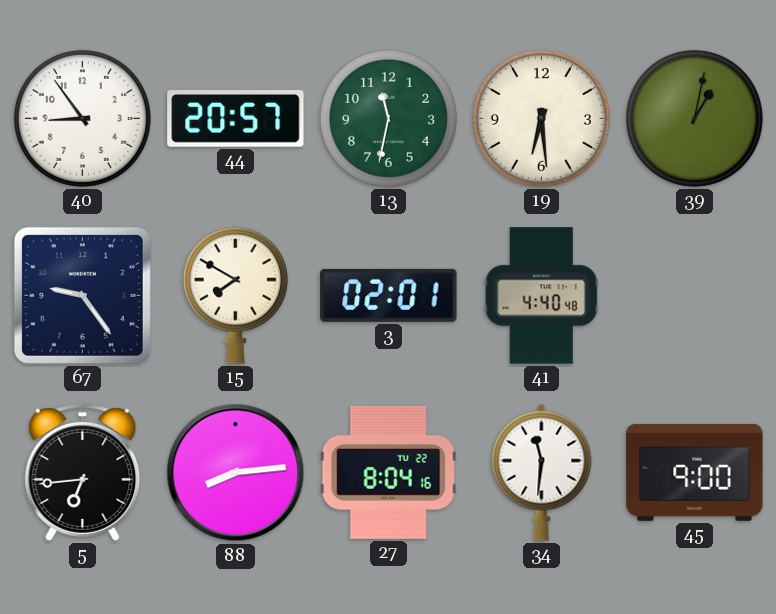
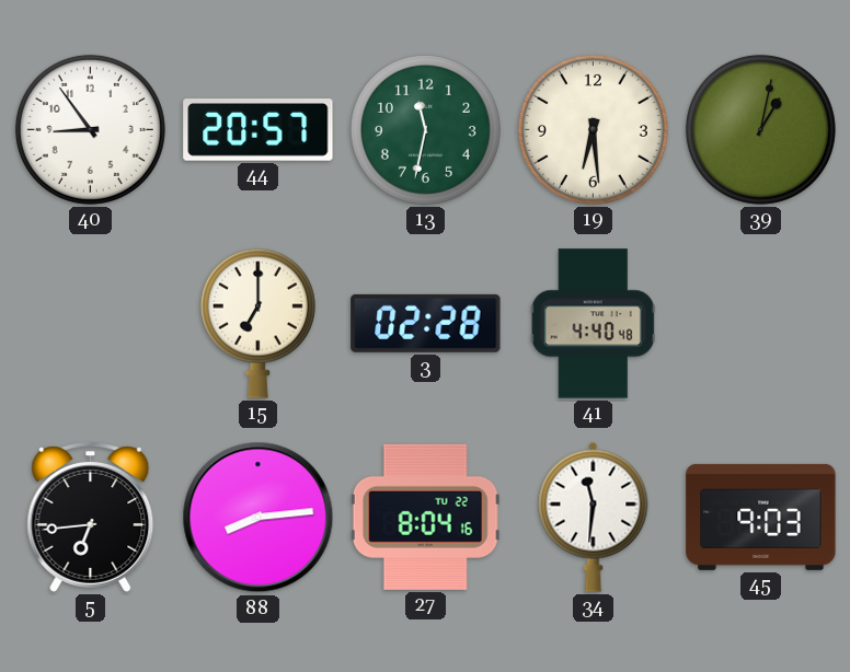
67: 9:24 -> none
15: 7:50 -> 7:00
3: 02:01 -> 02:28
45: 9:00 -> 9:03
